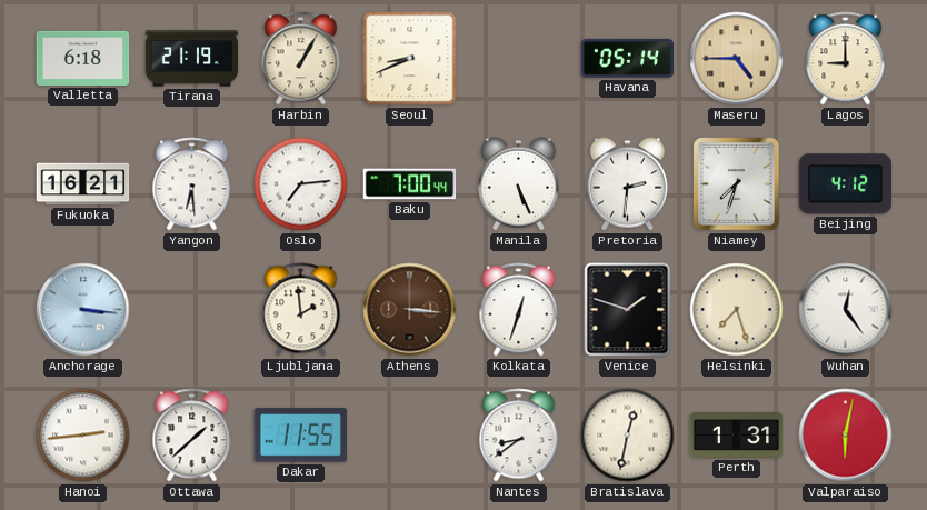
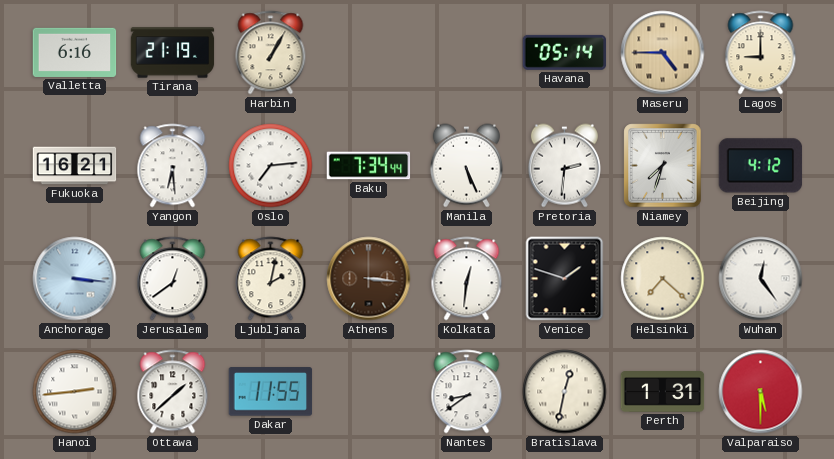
Valletta: 6:18 -> 6:16
Seoul: 8:41 -> none
Baku: 7:00 -> 7:34
Jerusalem: none -> 12:39
Ljubljana: 1:59 -> 2:02
Kolkata: 12:33 -> 12:31
Helsinki: 7:27 -> 7:22
Valparaiso: 6:02 -> 5:30
